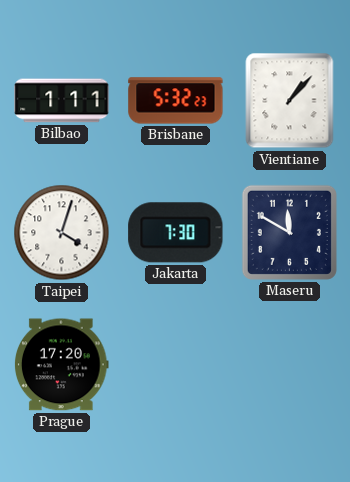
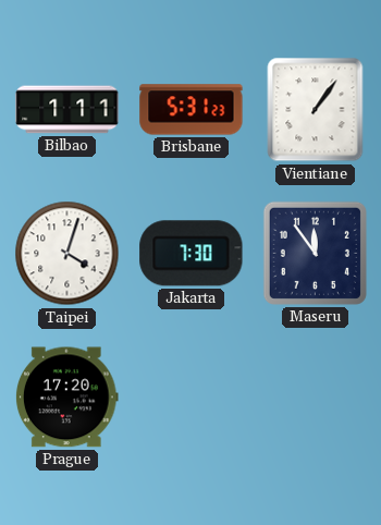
Brisbane: 5:32 -> 5:31
Vientiane: 1:07 -> 1:06
Maseru: 11:50 -> 11:54
